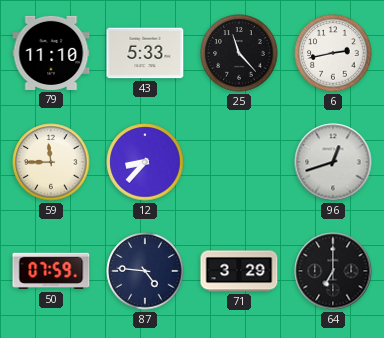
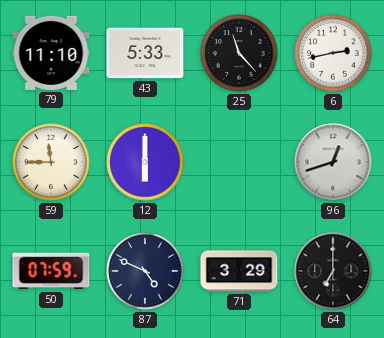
12: 8:37 -> 6:00
87: 4:46 -> 4:49
